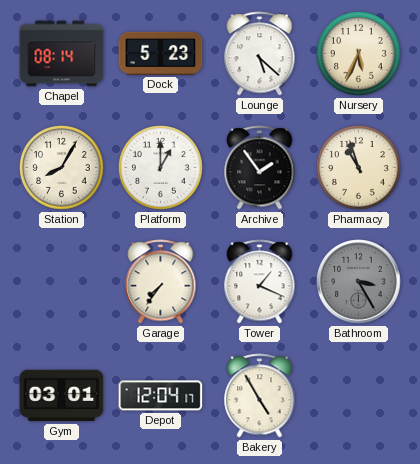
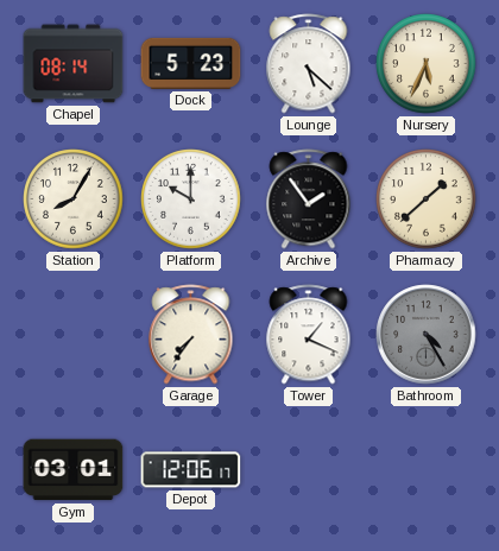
Platform: 1:00 -> 10:00
Pharmacy: 10:57 -> 1:38
Bathroom: 3:25 -> 4:25
Depot: 12:04 -> 12:06
Bakery: 4:55 -> none
